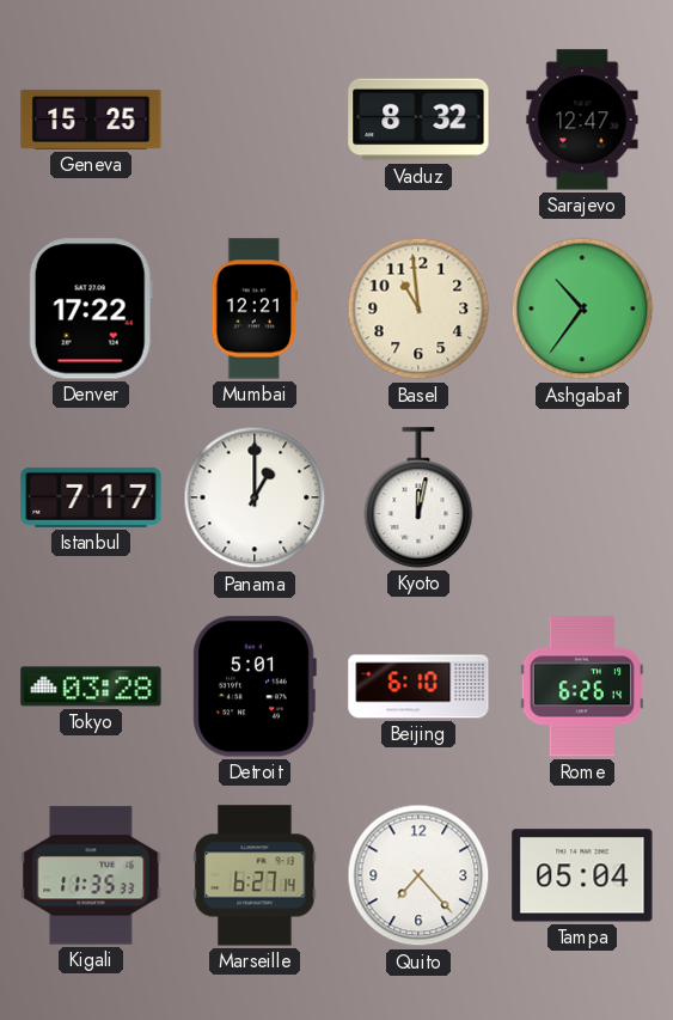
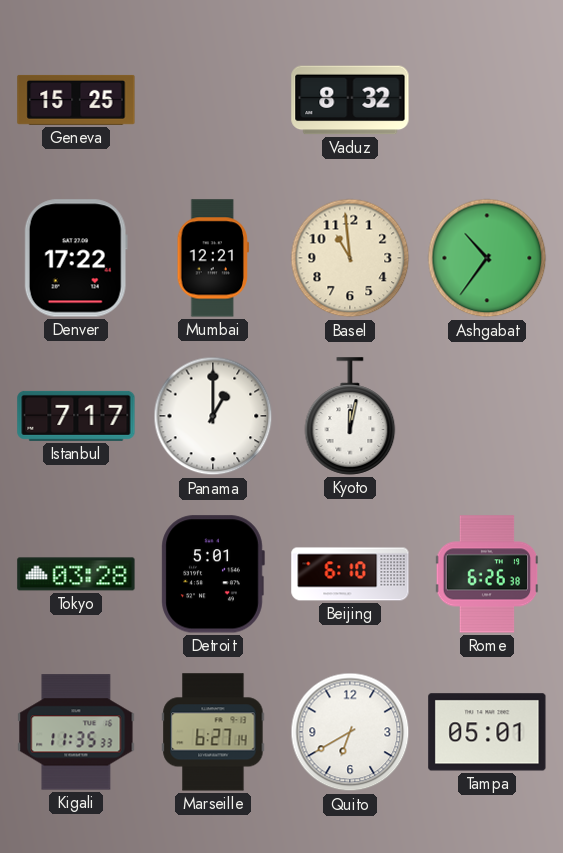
Sarajevo: 12:47 -> none
Rome: 6:26:14 -> 6:26:38
Quito: 7:23 -> 6:40
Tampa: 05:04 -> 05:01
